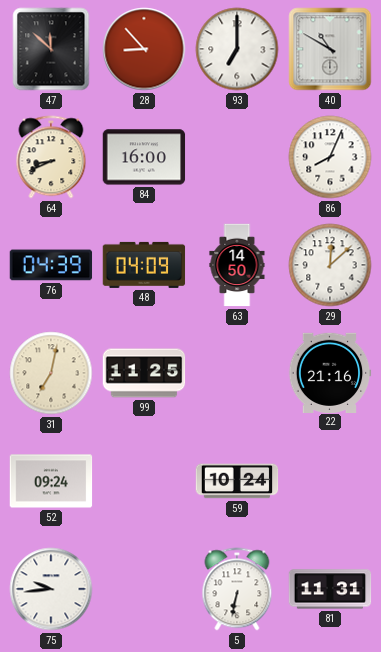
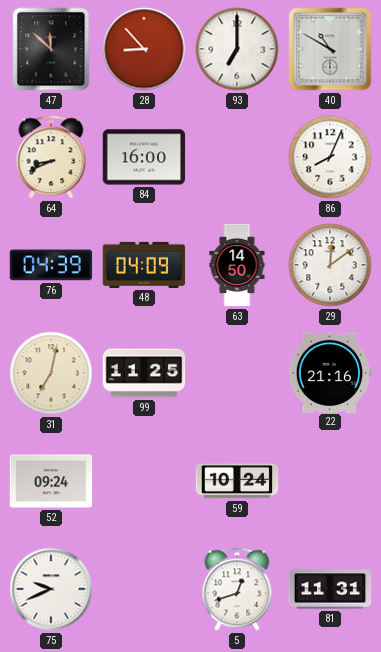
29: 12:08 -> 12:09
75: 9:44 -> 9:41
5: 6:32 -> 12:42
